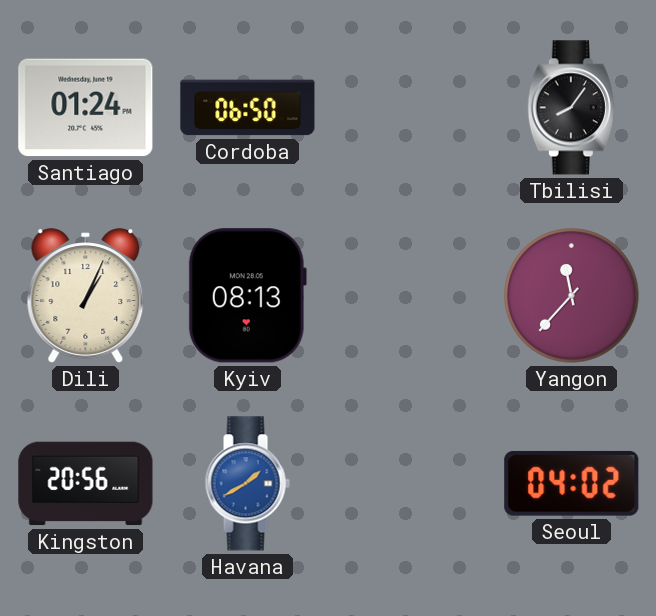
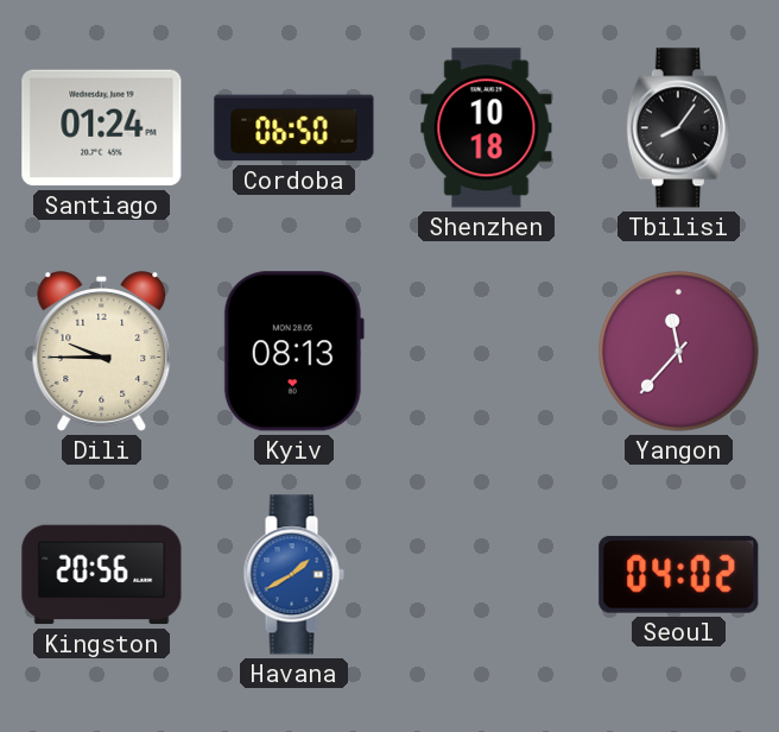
Shenzhen: none -> 10:18
Dili: 1:04 -> 9:45
